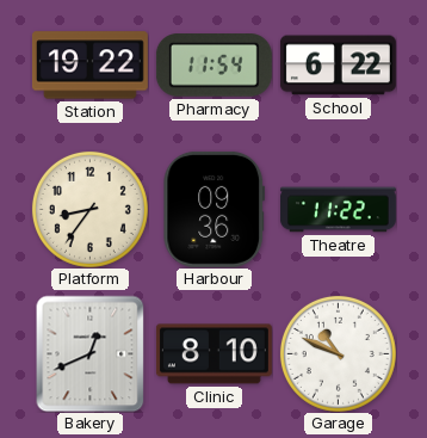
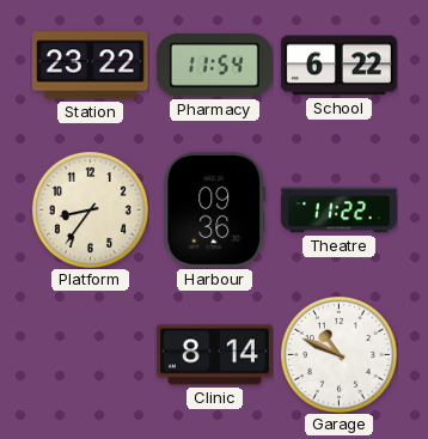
Station: 19:22 -> 23:22
Bakery: 12:41 -> none
Clinic: 8:10 -> 8:14
